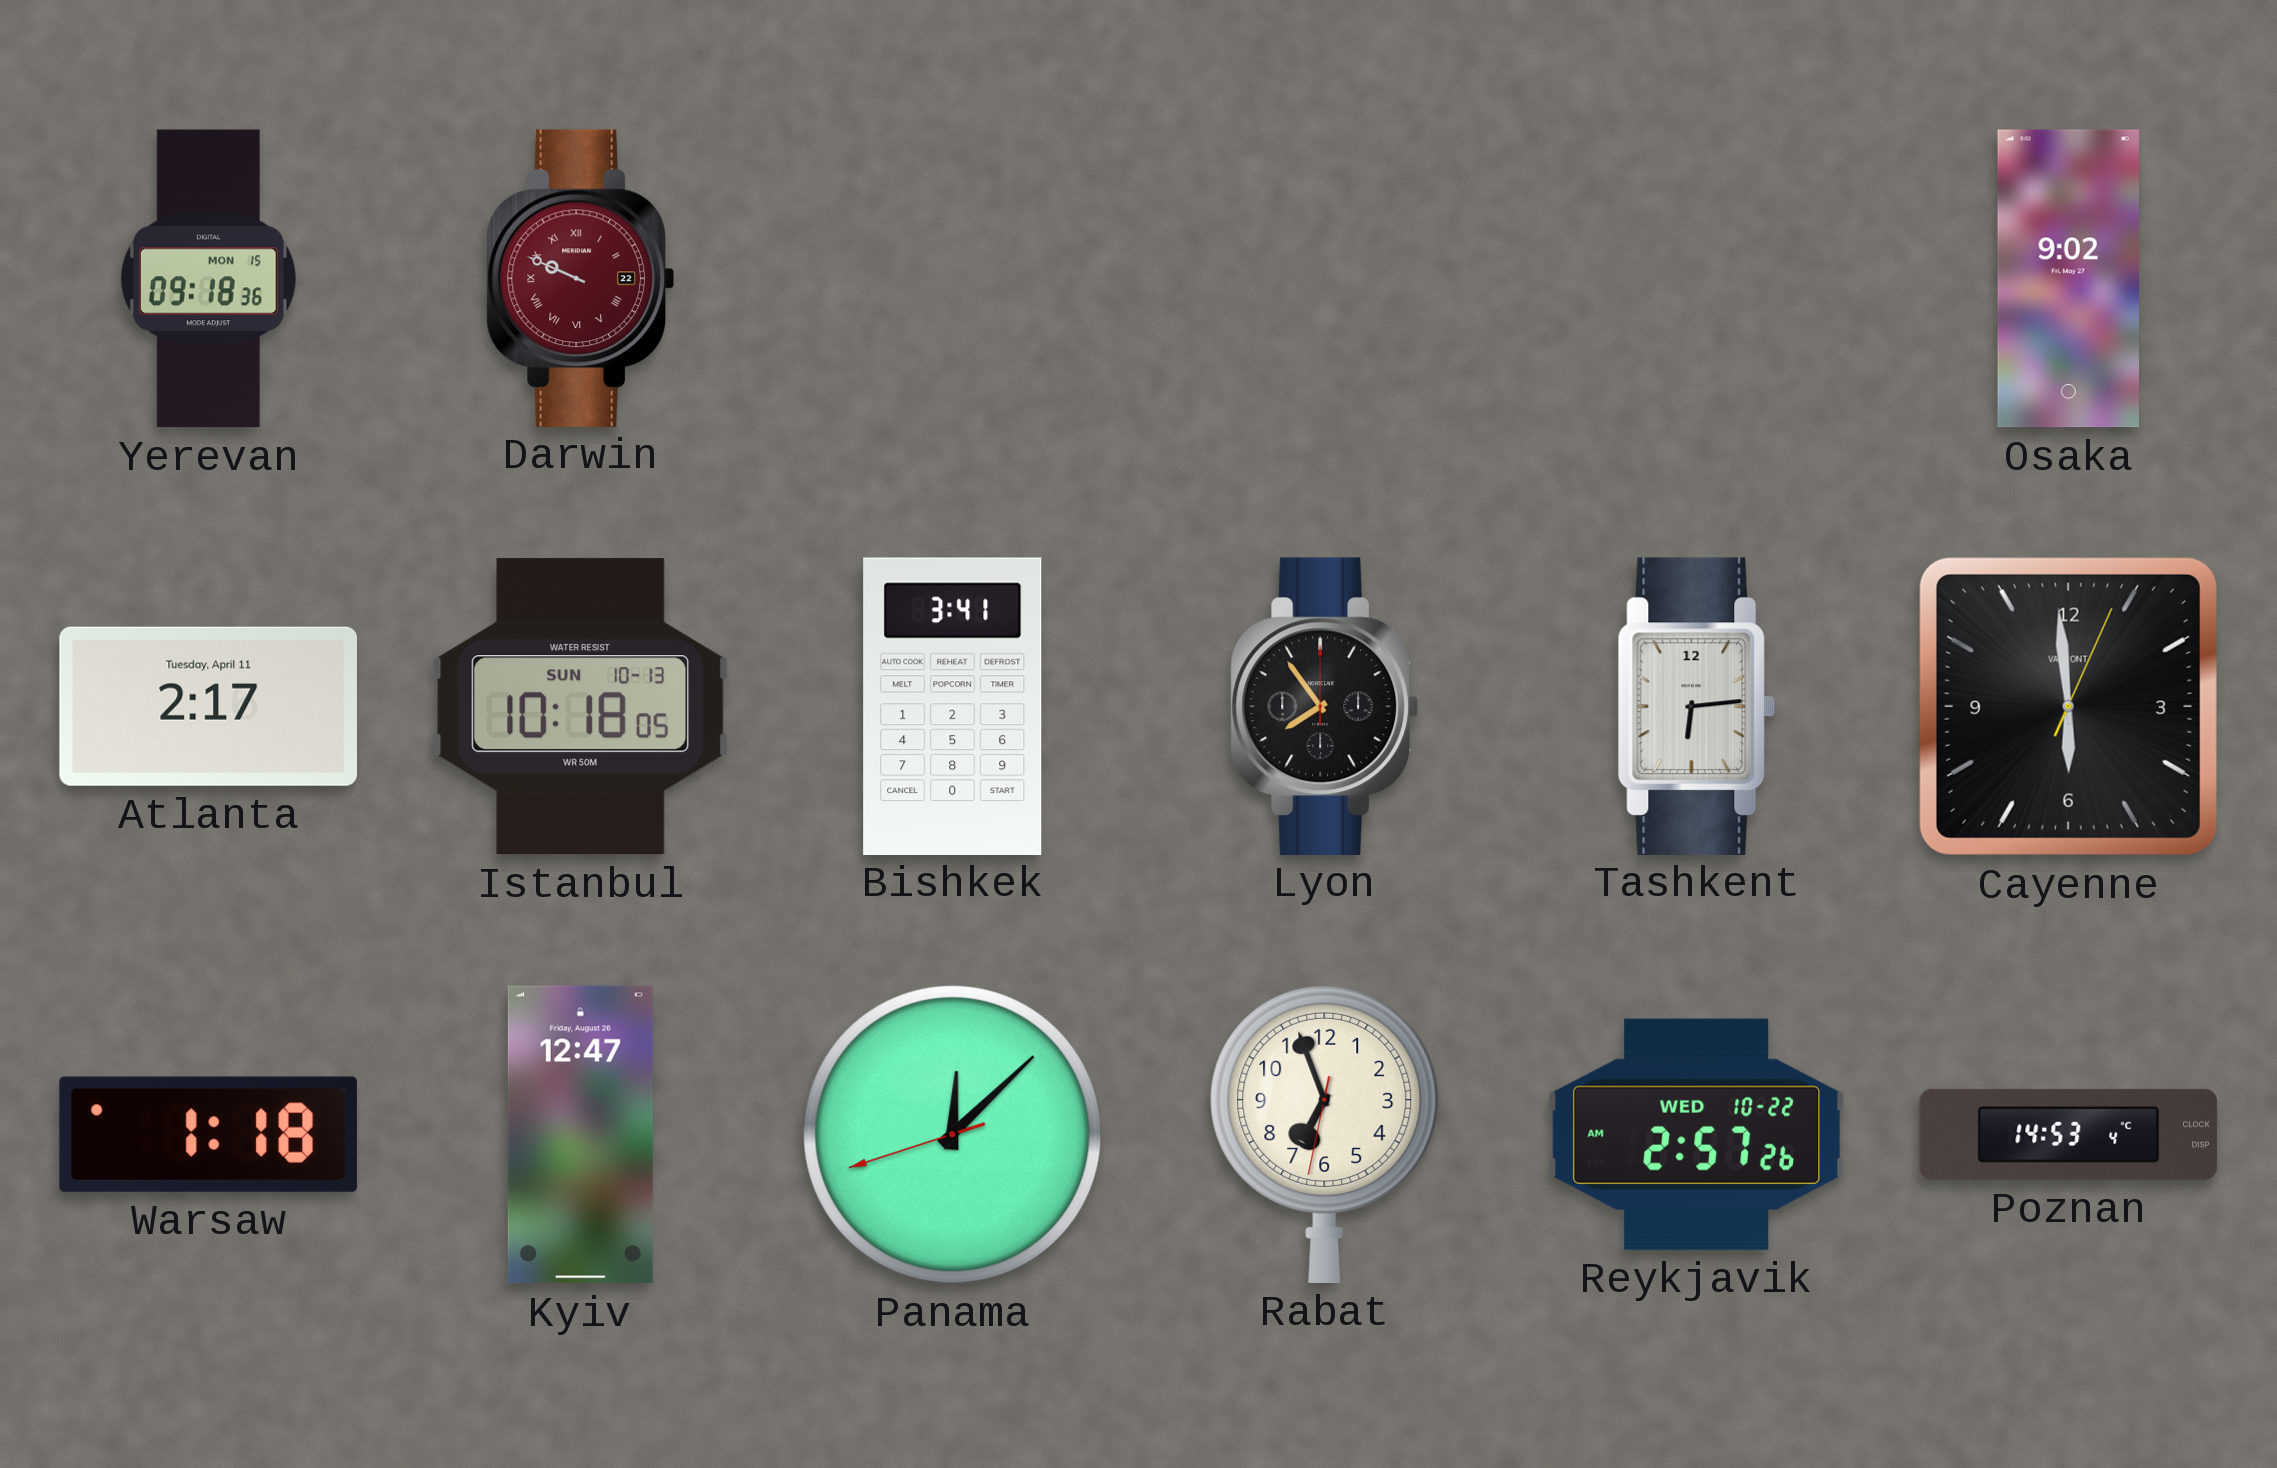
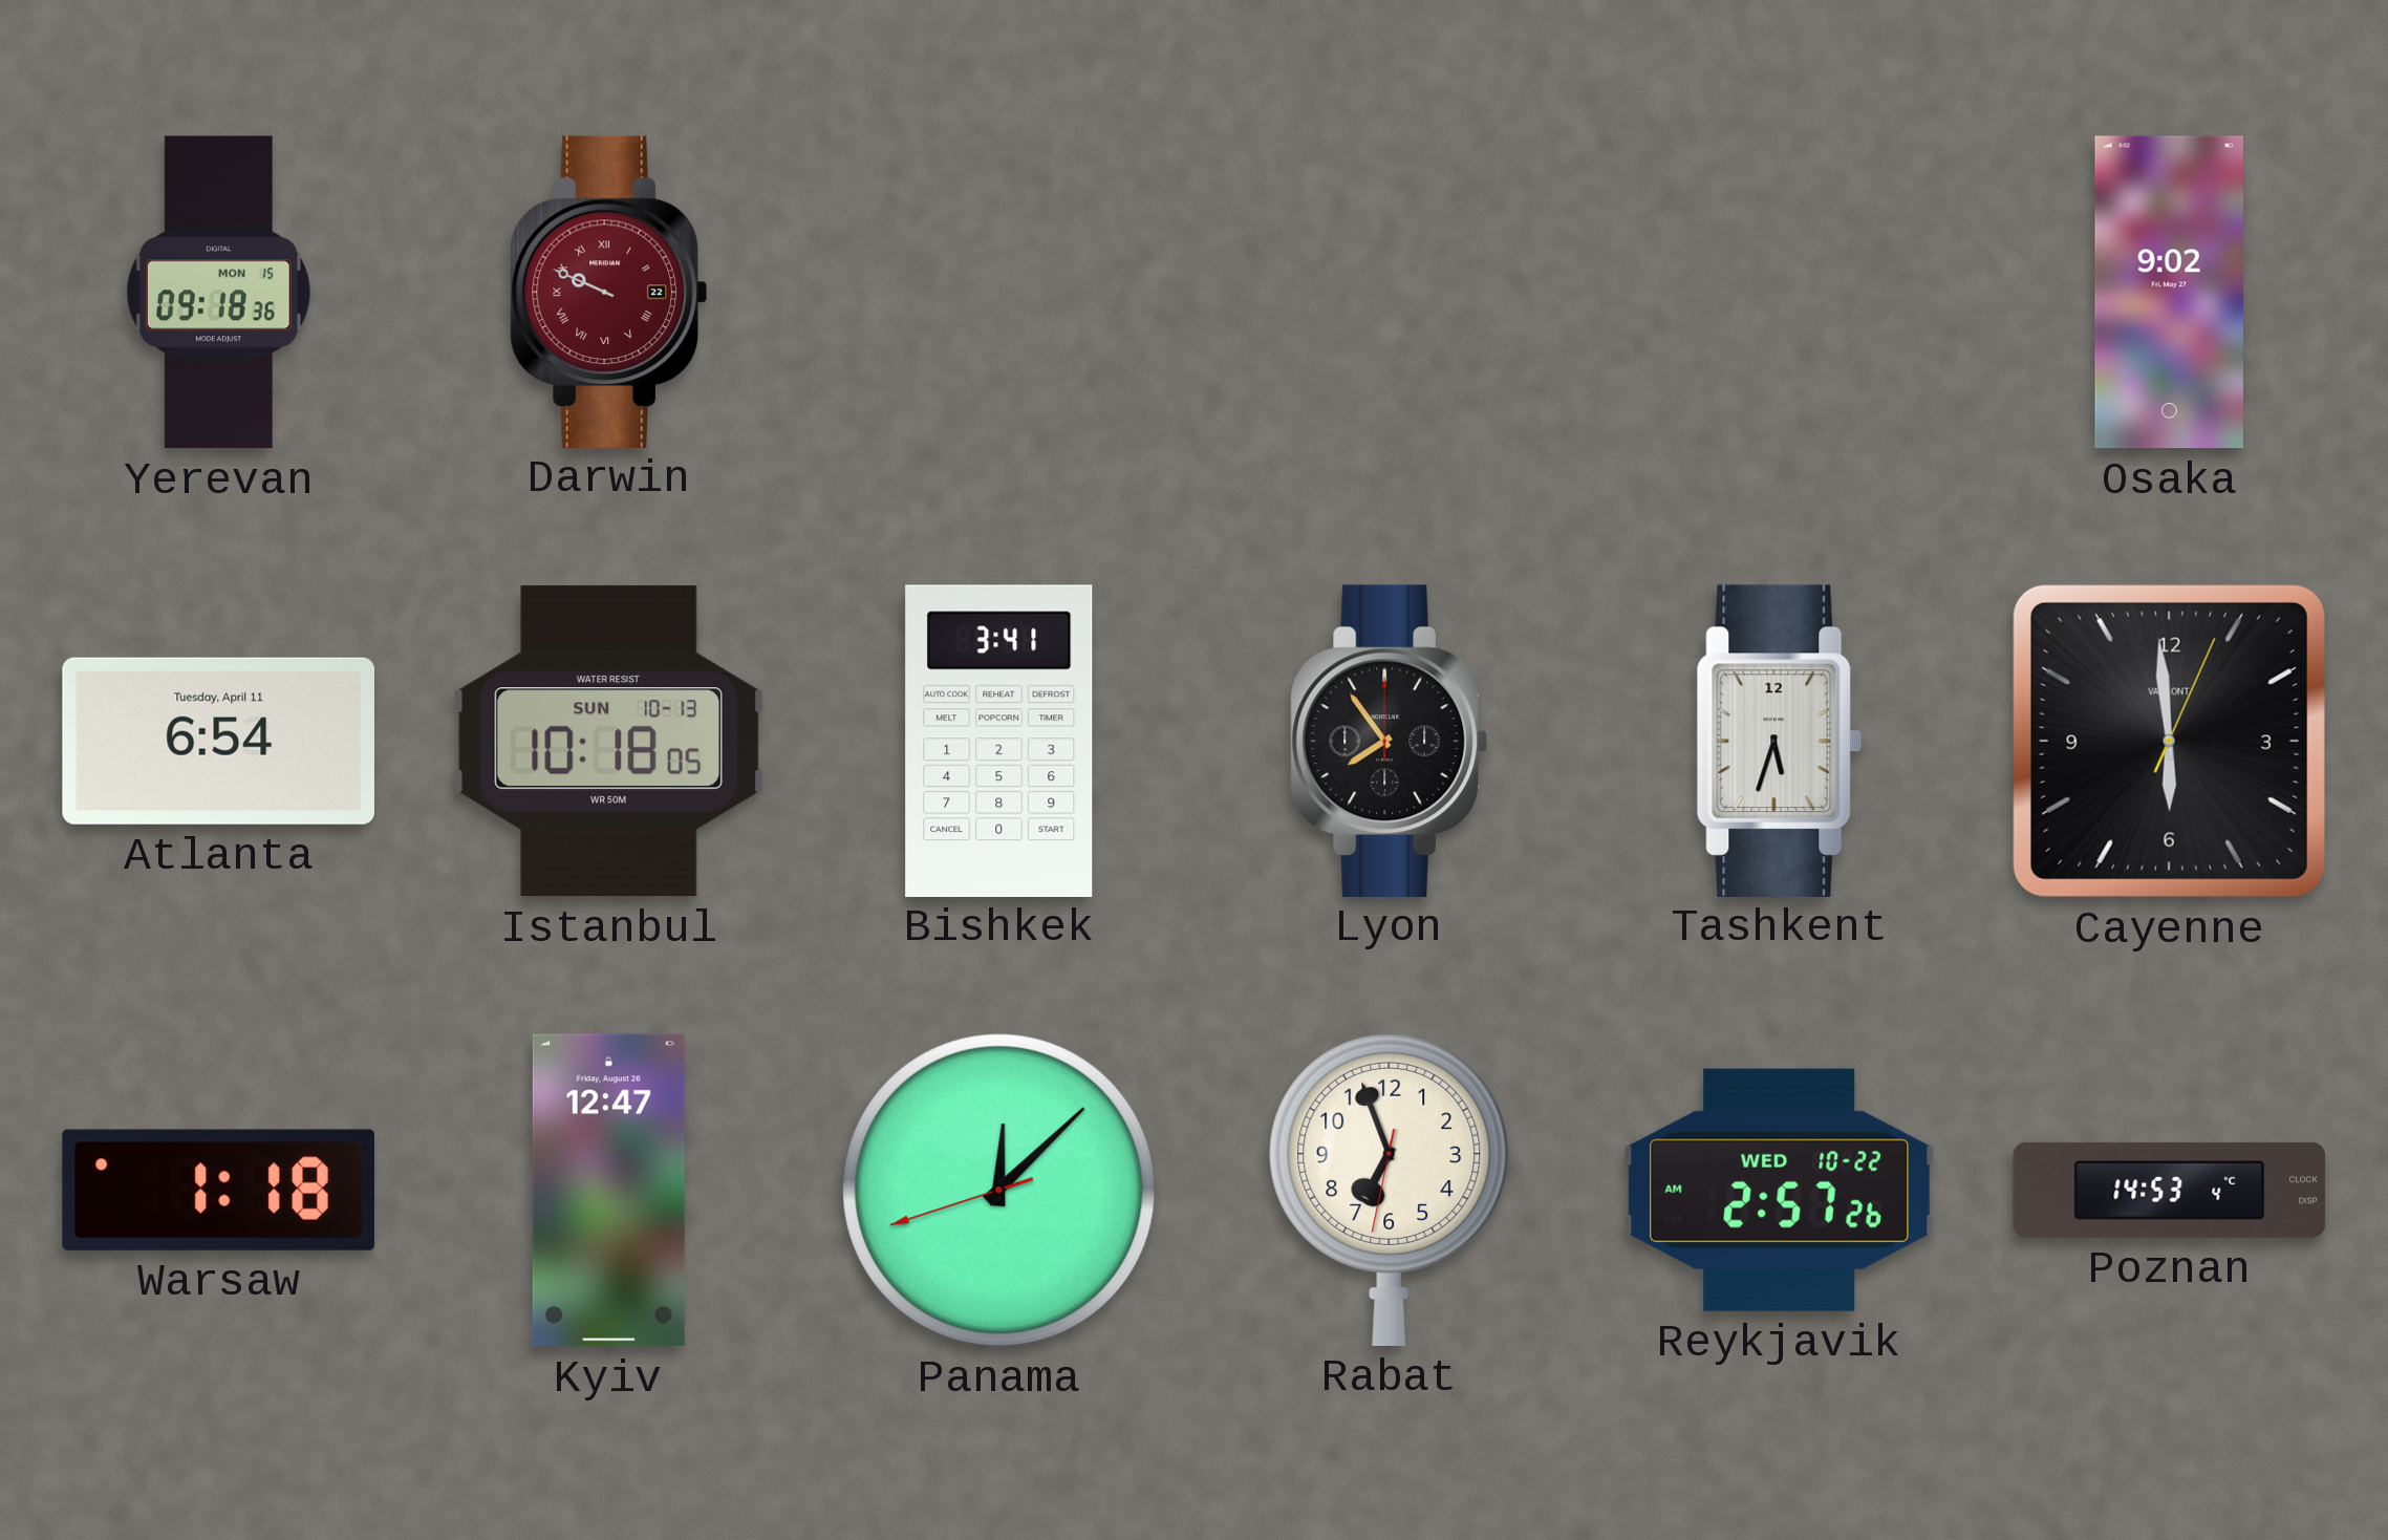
Atlanta: 2:17 -> 6:54
Tashkent: 6:14 -> 5:33
